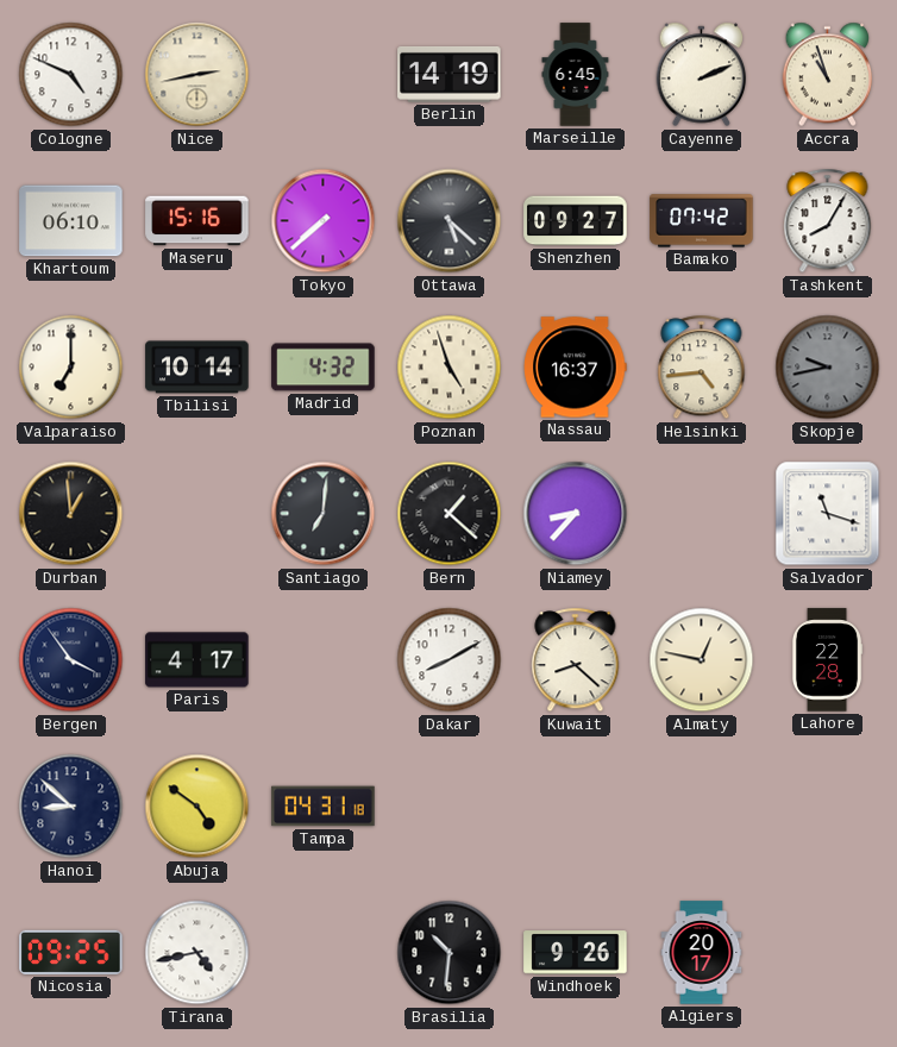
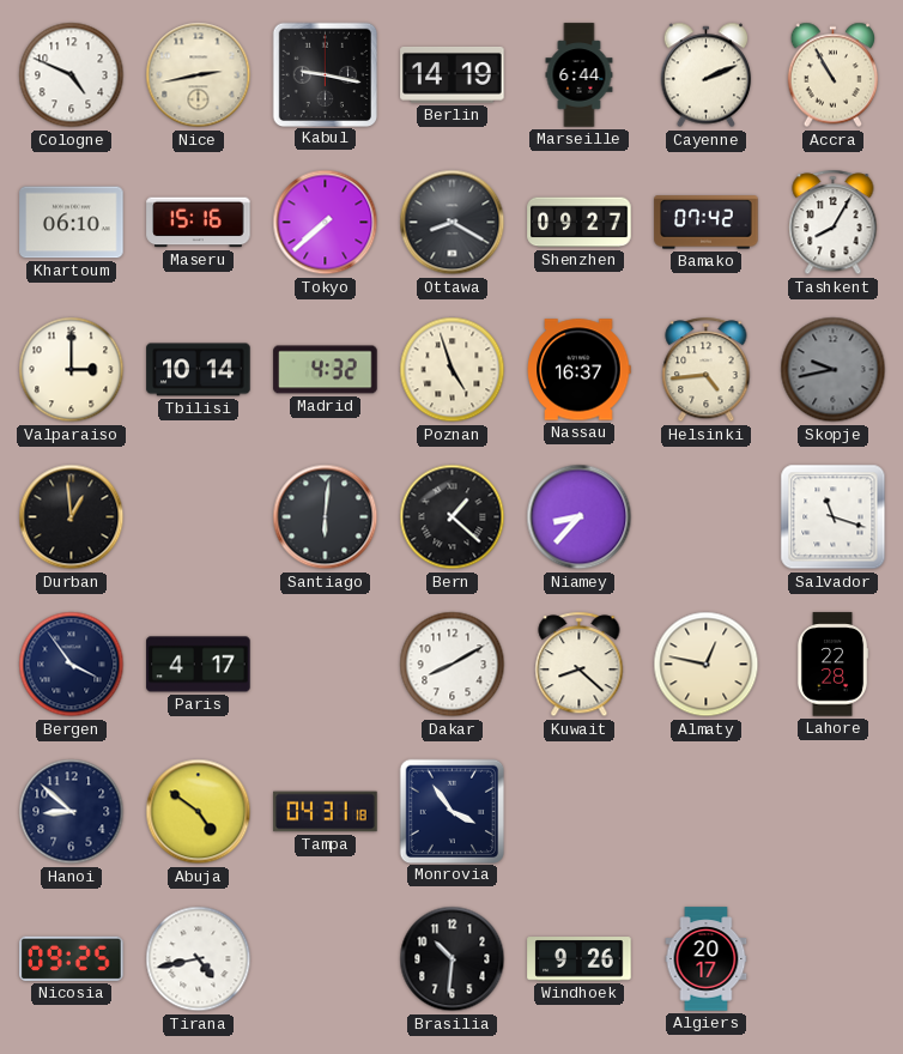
Kabul: none -> 9:17
Marseille: 6:45 -> 6:44
Accra: 10:57 -> 10:55
Ottawa: 5:22 -> 8:20
Valparaiso: 7:00 -> 3:00
Santiago: 7:01 -> 6:01
Monrovia: none -> 3:54
